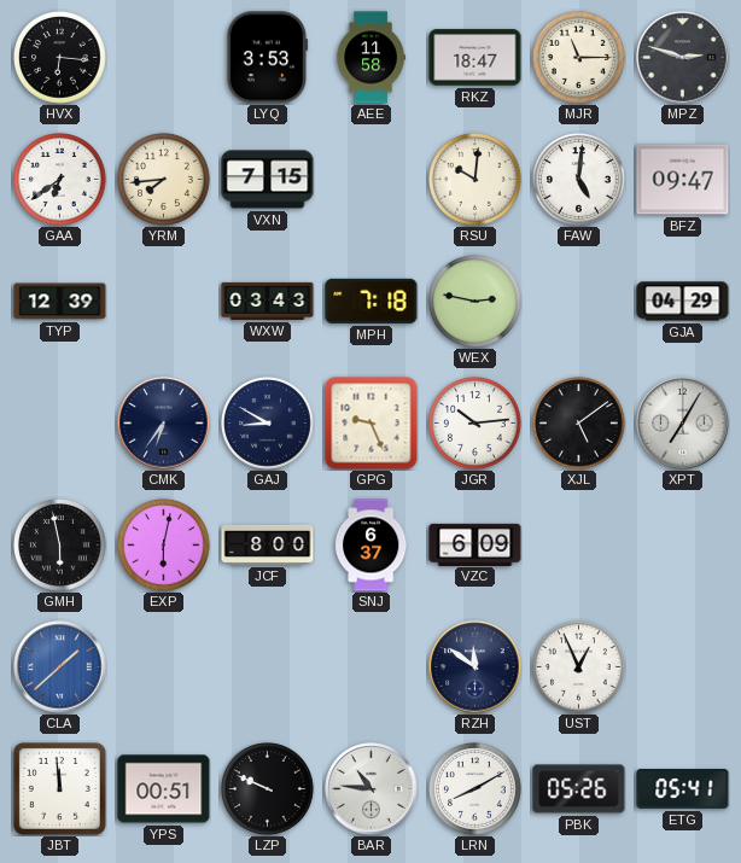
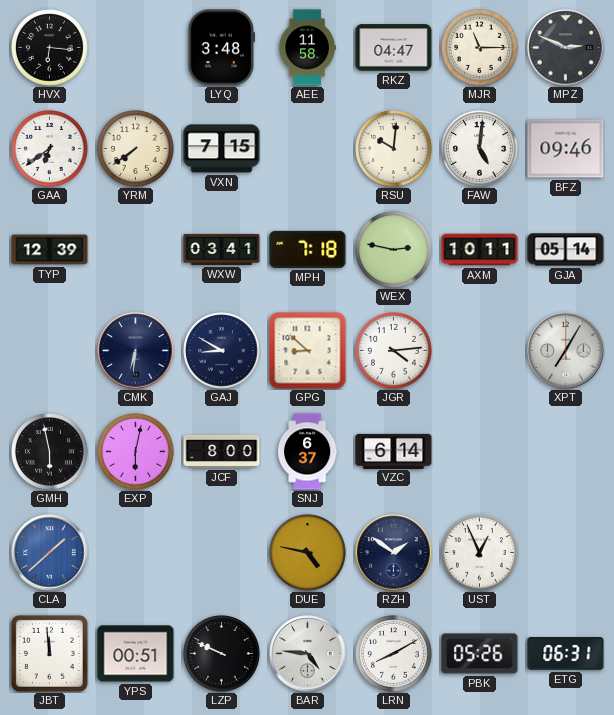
LYQ: 3:53 -> 3:48
RKZ: 18:47 -> 04:47
MPZ: 2:48 -> 2:49
YRM: 7:44 -> 7:39
BFZ: 09:47 -> 09:46
WXW: 03:43 -> 03:41
AXM: none -> 10:11
GJA: 04:29 -> 05:14
CMK: 6:36 -> 6:31
GPG: 9:26 -> 8:52
JGR: 10:14 -> 4:14
XJL: 5:09 -> none
VZC: 6:09 -> 6:14
DUE: none -> 4:47
RZH: 11:51 -> 1:51
BAR: 10:46 -> 4:46
ETG: 05:41 -> 06:31
